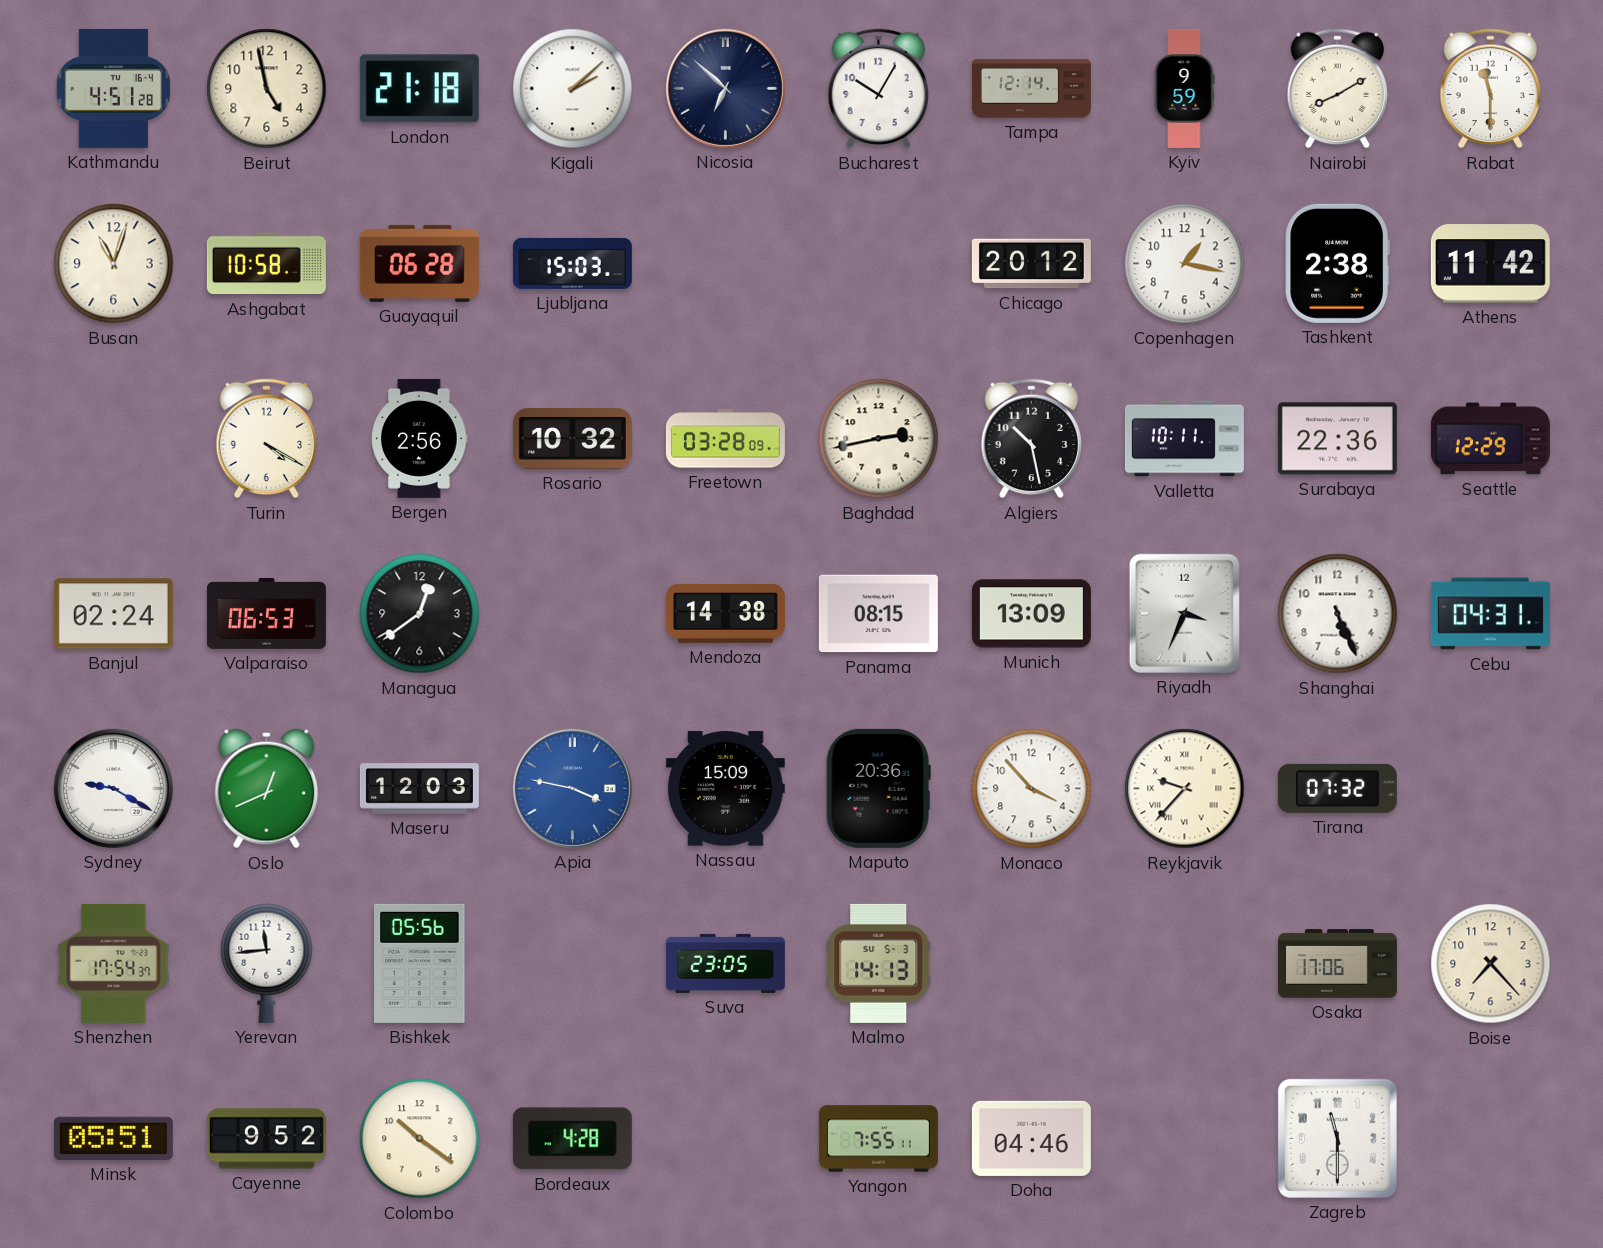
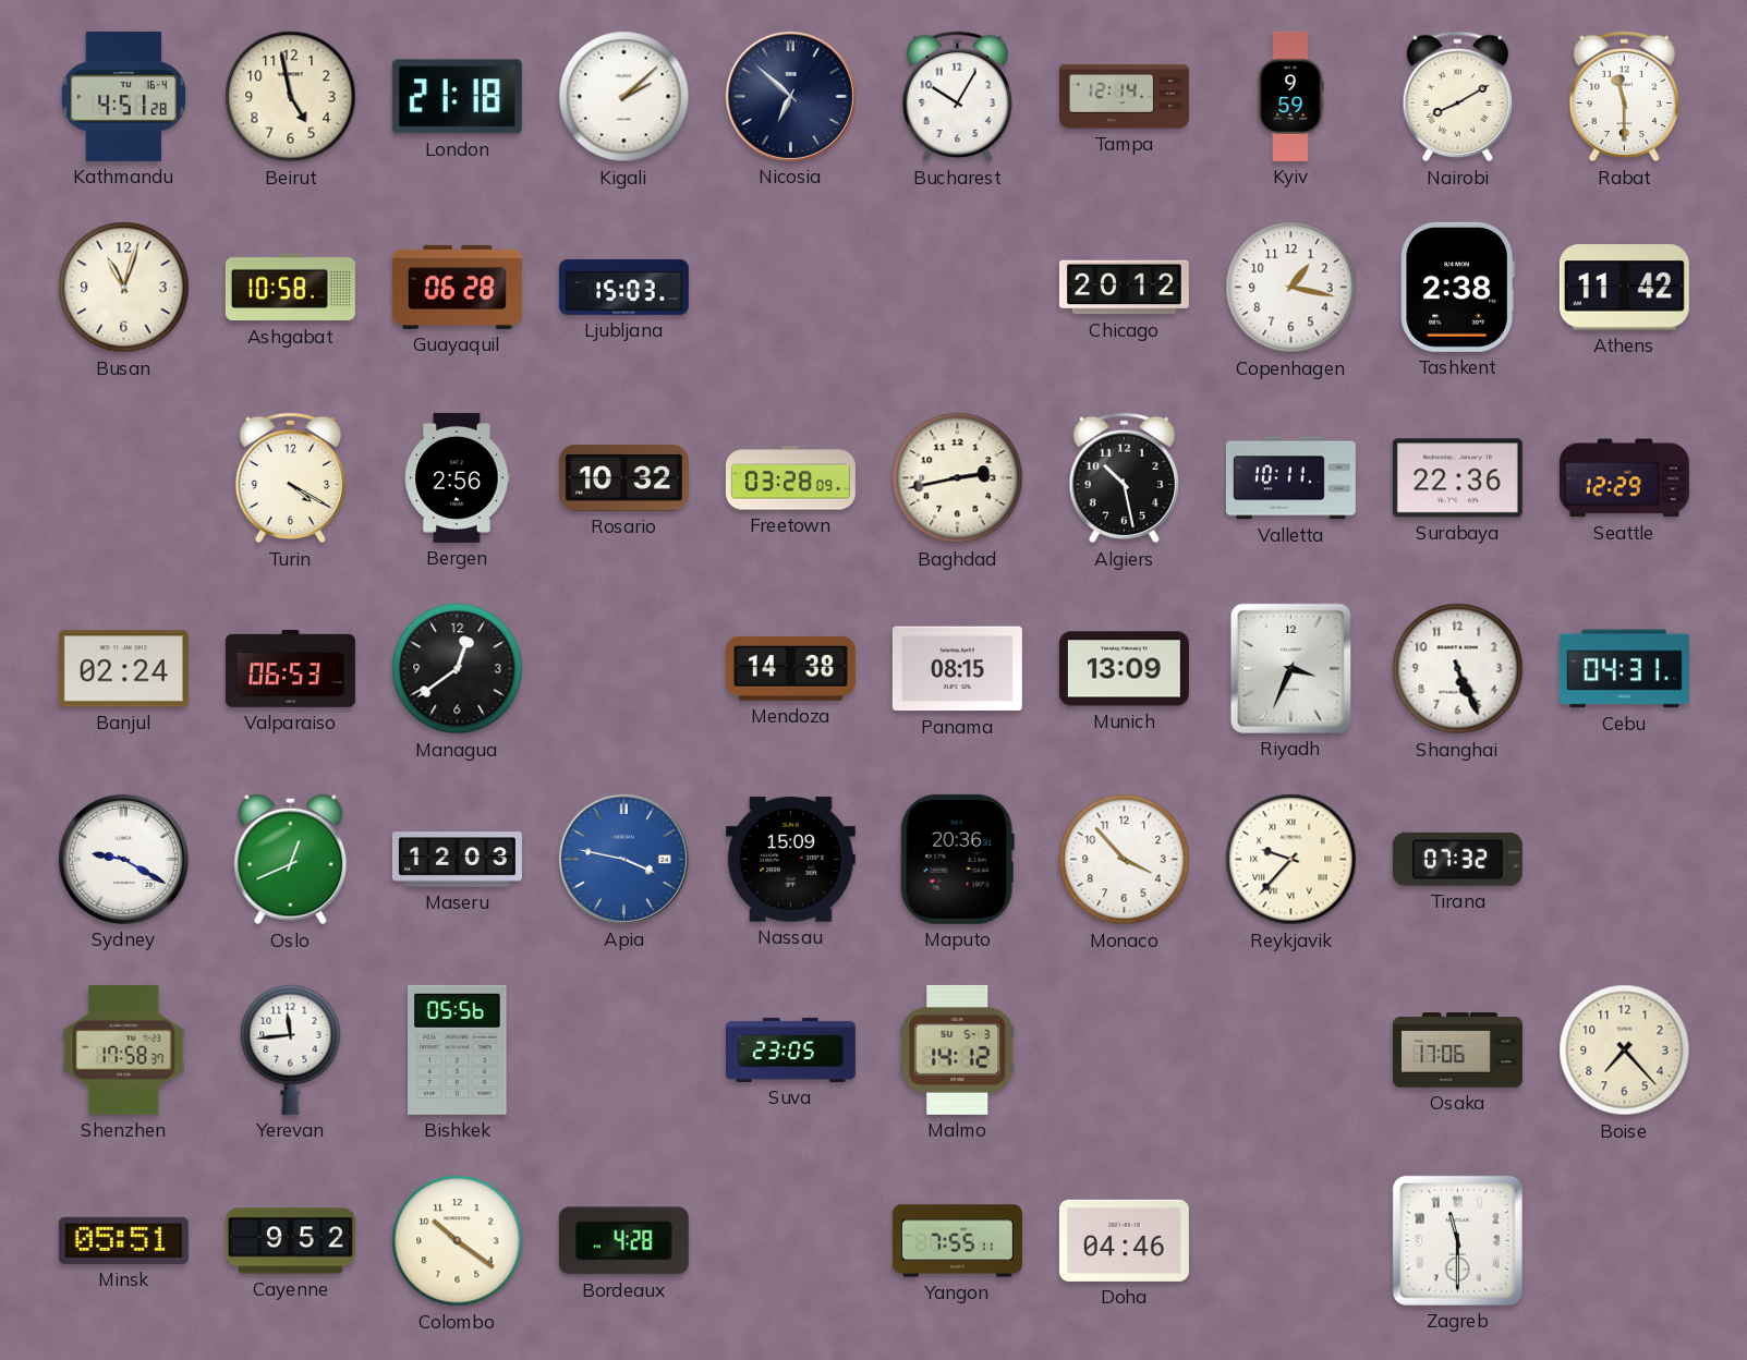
Shenzhen: 17:54 -> 17:58
Malmo: 14:13 -> 14:12
